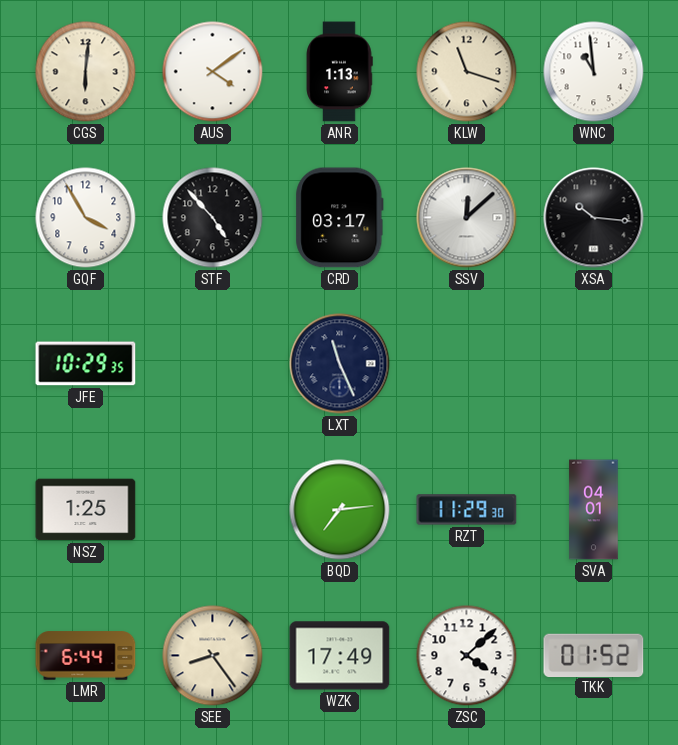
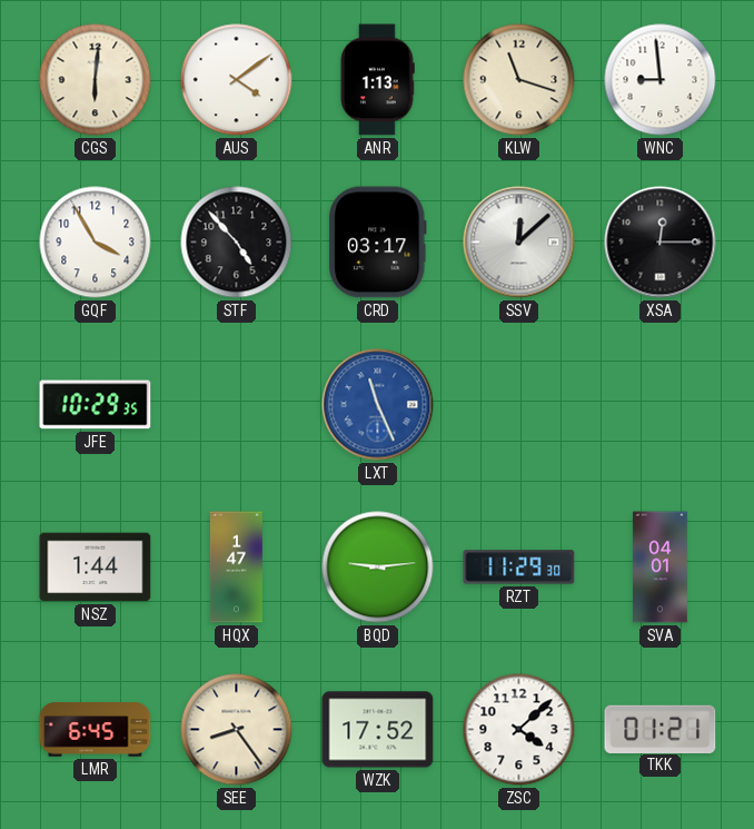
WNC: 10:59 -> 8:59
XSA: 10:16 -> 12:15
LXT dial: navy -> blue
NSZ: 1:25 -> 1:44
HQX: none -> 1:47
BQD: 7:14 -> 9:14
LMR: 6:44 -> 6:45
WZK: 17:49 -> 17:52
TKK: 01:52 -> 01:21
